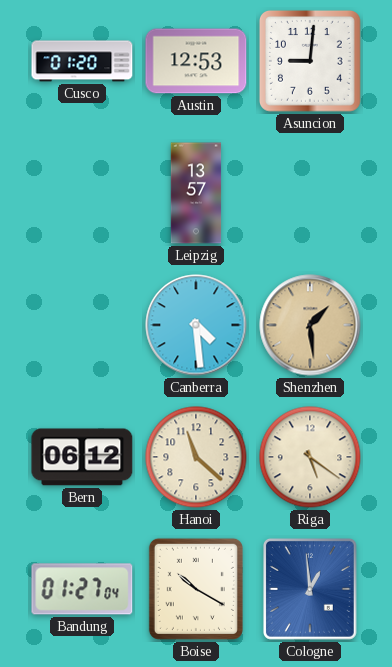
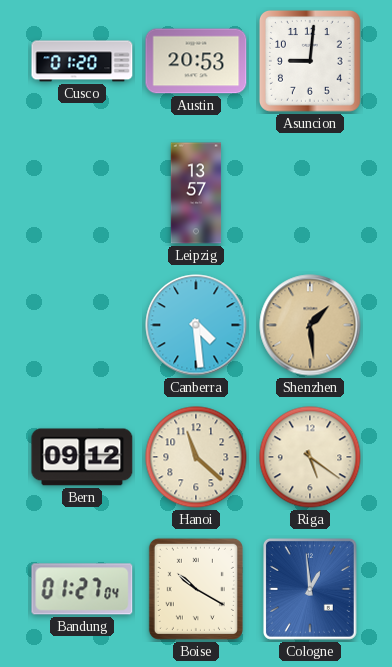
Austin: 12:53 -> 20:53
Bern: 06:12 -> 09:12
